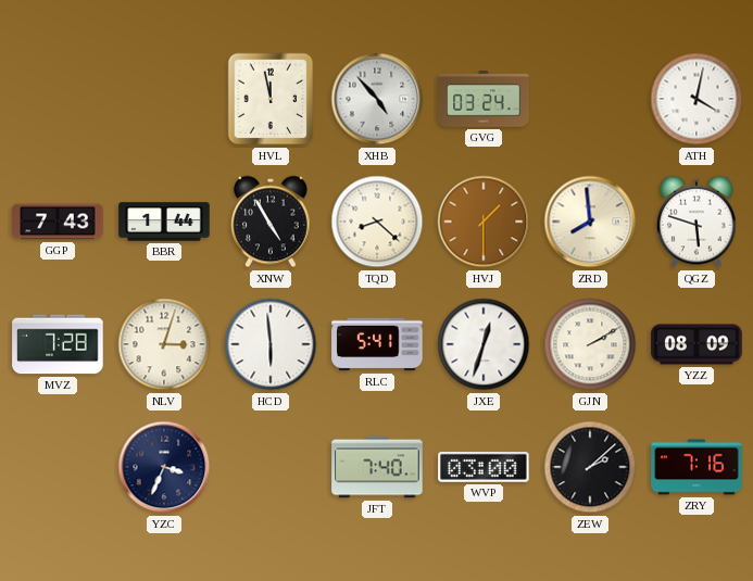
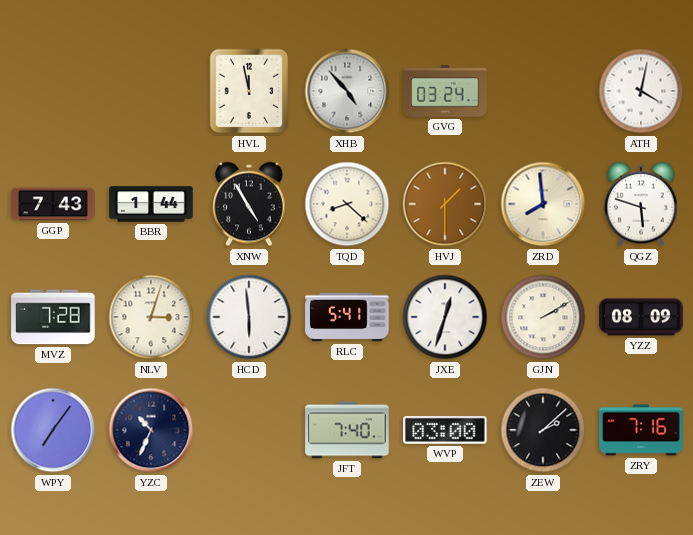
WPY: none -> 7:06
YZC: 3:34 -> 10:34
